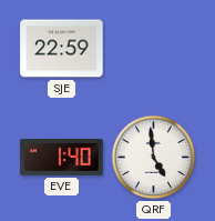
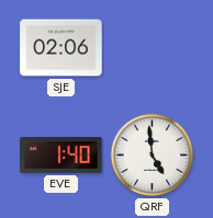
SJE: 22:59 -> 02:06
